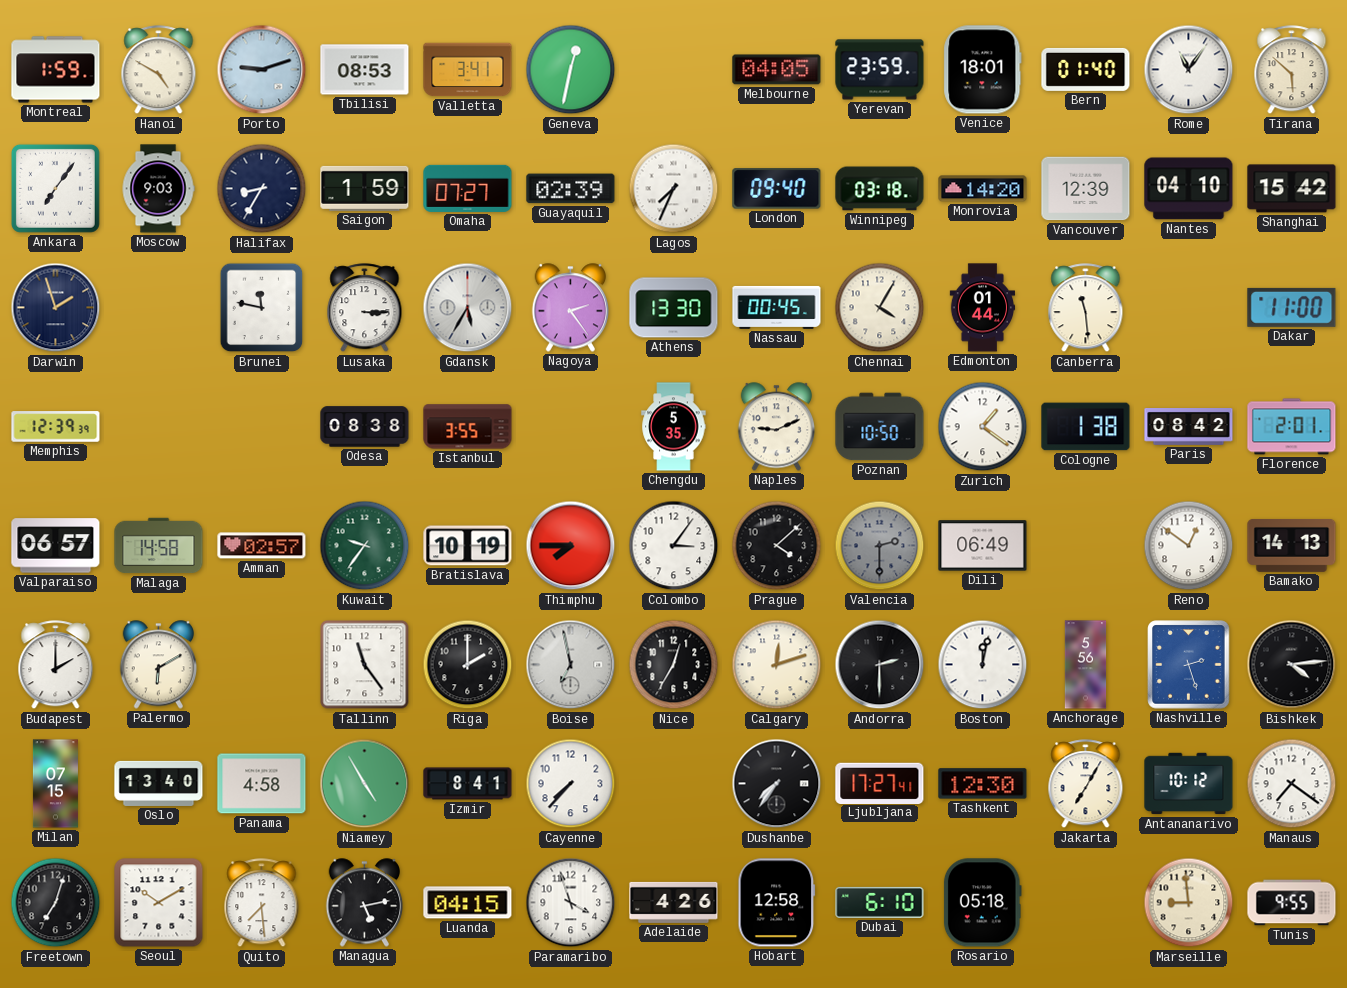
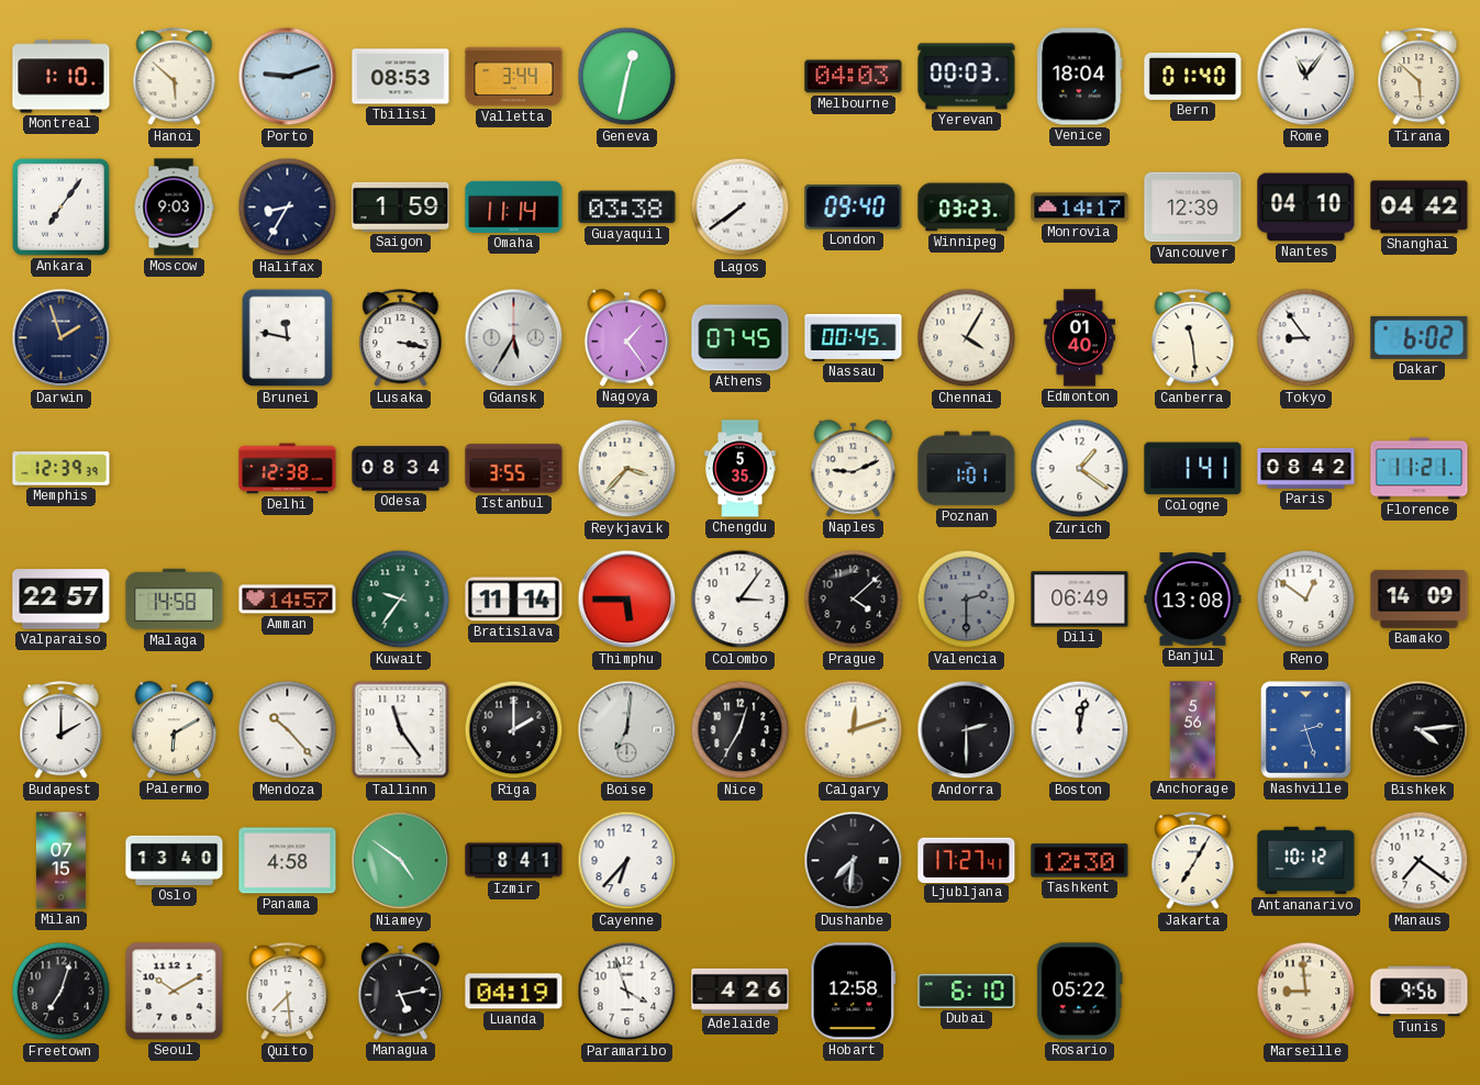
Montreal: 1:59 -> 1:10
Hanoi: 4:50 -> 5:52
Valletta: 3:41 -> 3:44
Melbourne: 04:05 -> 04:03
Yerevan: 23:59 -> 00:03
Venice: 18:01 -> 18:04
Omaha: 07:27 -> 11:14
Guayaquil: 02:39 -> 03:38
Lagos: 7:34 -> 7:39
Winnipeg: 03:18 -> 03:23
Monrovia: 14:20 -> 14:17
Shanghai: 15:42 -> 04:42
Lusaka: 3:15 -> 3:17
Nagoya: 2:24 -> 1:24
Athens: 13:30 -> 07:45
Edmonton: 01:44 -> 01:40
Tokyo: none -> 8:54
Dakar: 11:00 -> 6:02
Delhi: none -> 12:38
Odesa: 08:38 -> 08:34
Reykjavik: none -> 3:37
Poznan: 10:50 -> 1:01
Cologne: 1:38 -> 1:41
Florence: 2:01 -> 11:21
Valparaiso: 06:57 -> 22:57
Amman: 02:57 -> 14:57
Bratislava: 10:19 -> 11:14
Thimphu: 7:45 -> 5:45
Banjul: none -> 13:08
Bamako: 14:13 -> 14:09
Mendoza: none -> 10:23
Boise: 6:58 -> 7:01
Niamey: 4:55 -> 4:51
Cayenne: 7:37 -> 6:37
Dushanbe: 7:36 -> 7:31
Luanda: 04:15 -> 04:19
Rosario: 05:18 -> 05:22
Tunis: 9:55 -> 9:56
